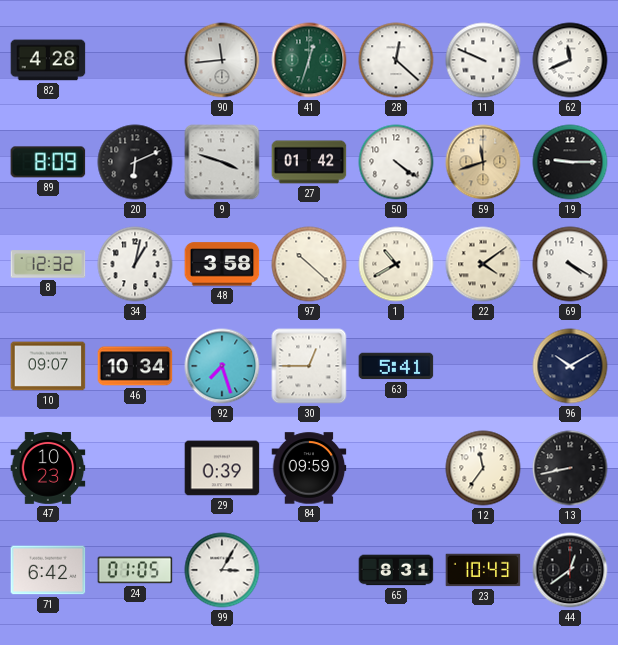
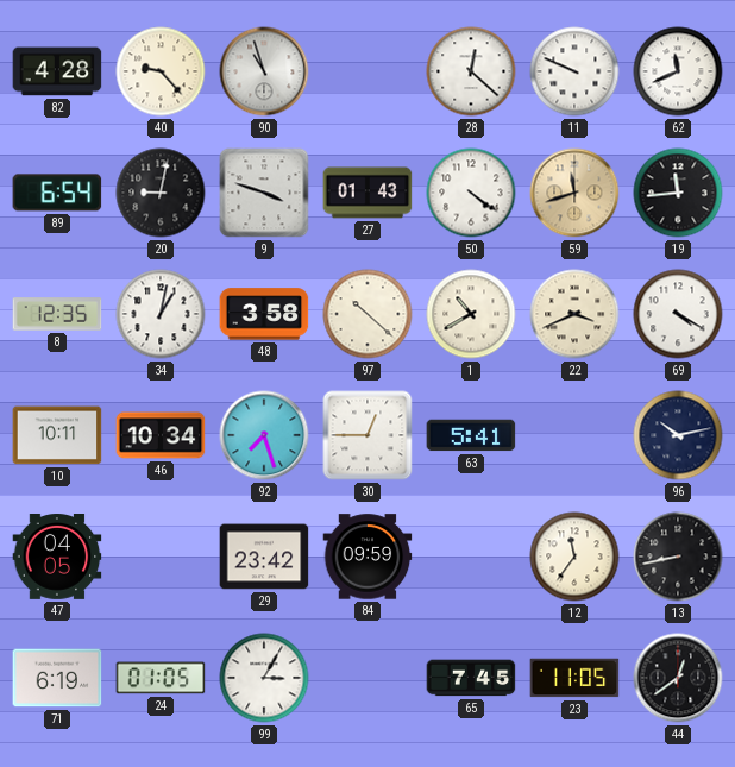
40: none -> 9:23
90: 11:44 -> 10:57
41: 12:33 -> none
89: 8:09 -> 6:54
20: 6:11 -> 9:02
27: 01:42 -> 01:43
19: 9:15 -> 11:44
8: 12:32 -> 12:35
22: 4:09 -> 3:41
10: 09:07 -> 10:11
96: 10:10 -> 10:13
47: 10:23 -> 04:05
29: 0:39 -> 23:42
71: 6:42 -> 6:19
65: 8:31 -> 7:45
23: 10:43 -> 11:05
